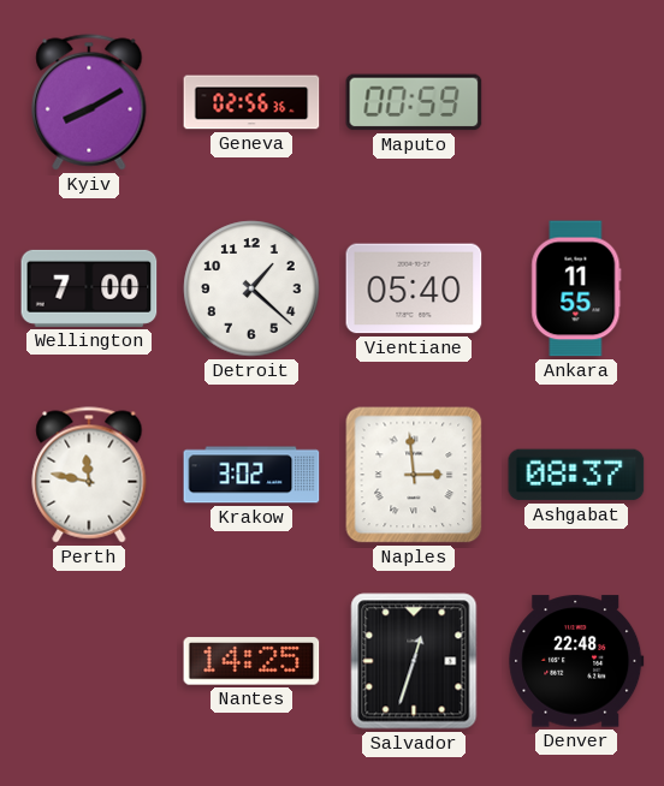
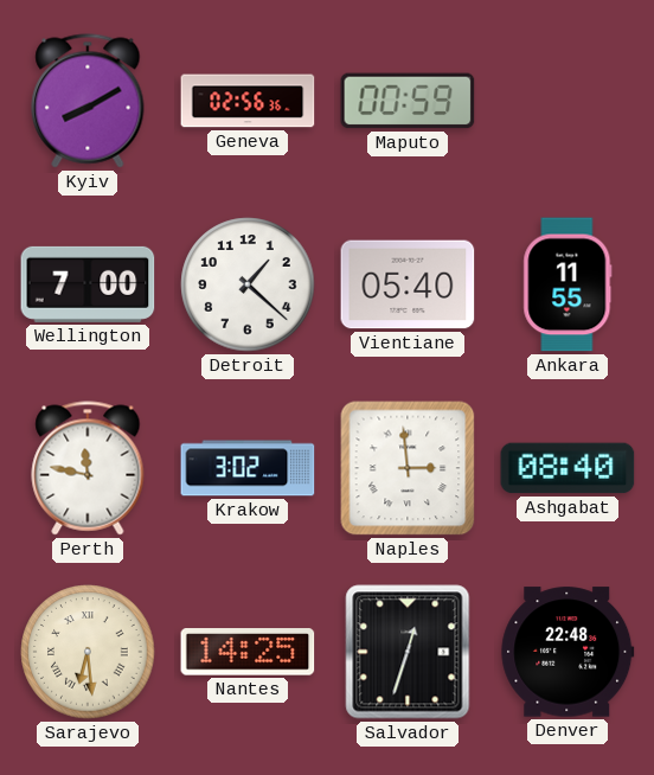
Ashgabat: 08:37 -> 08:40
Sarajevo: none -> 6:29
